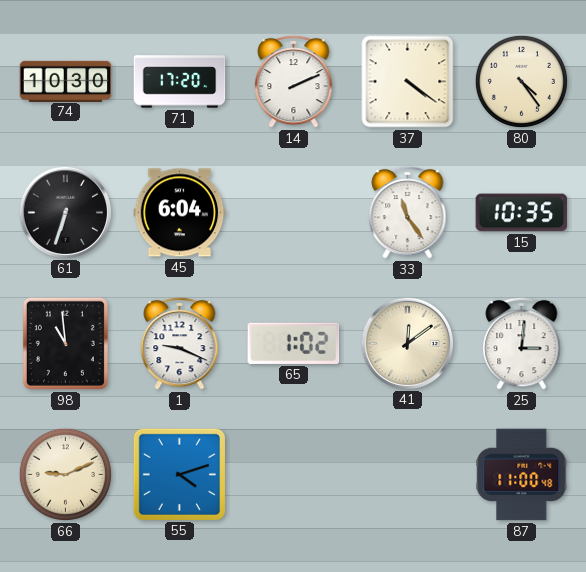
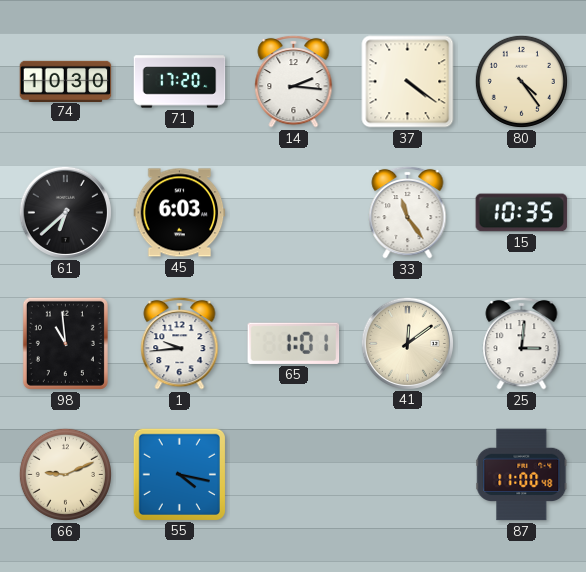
14: 2:11 -> 2:16
61: 6:33 -> 6:38
45: 6:04 -> 6:03
1: 9:19 -> 9:44
65: 1:02 -> 1:01
55: 4:12 -> 4:17
